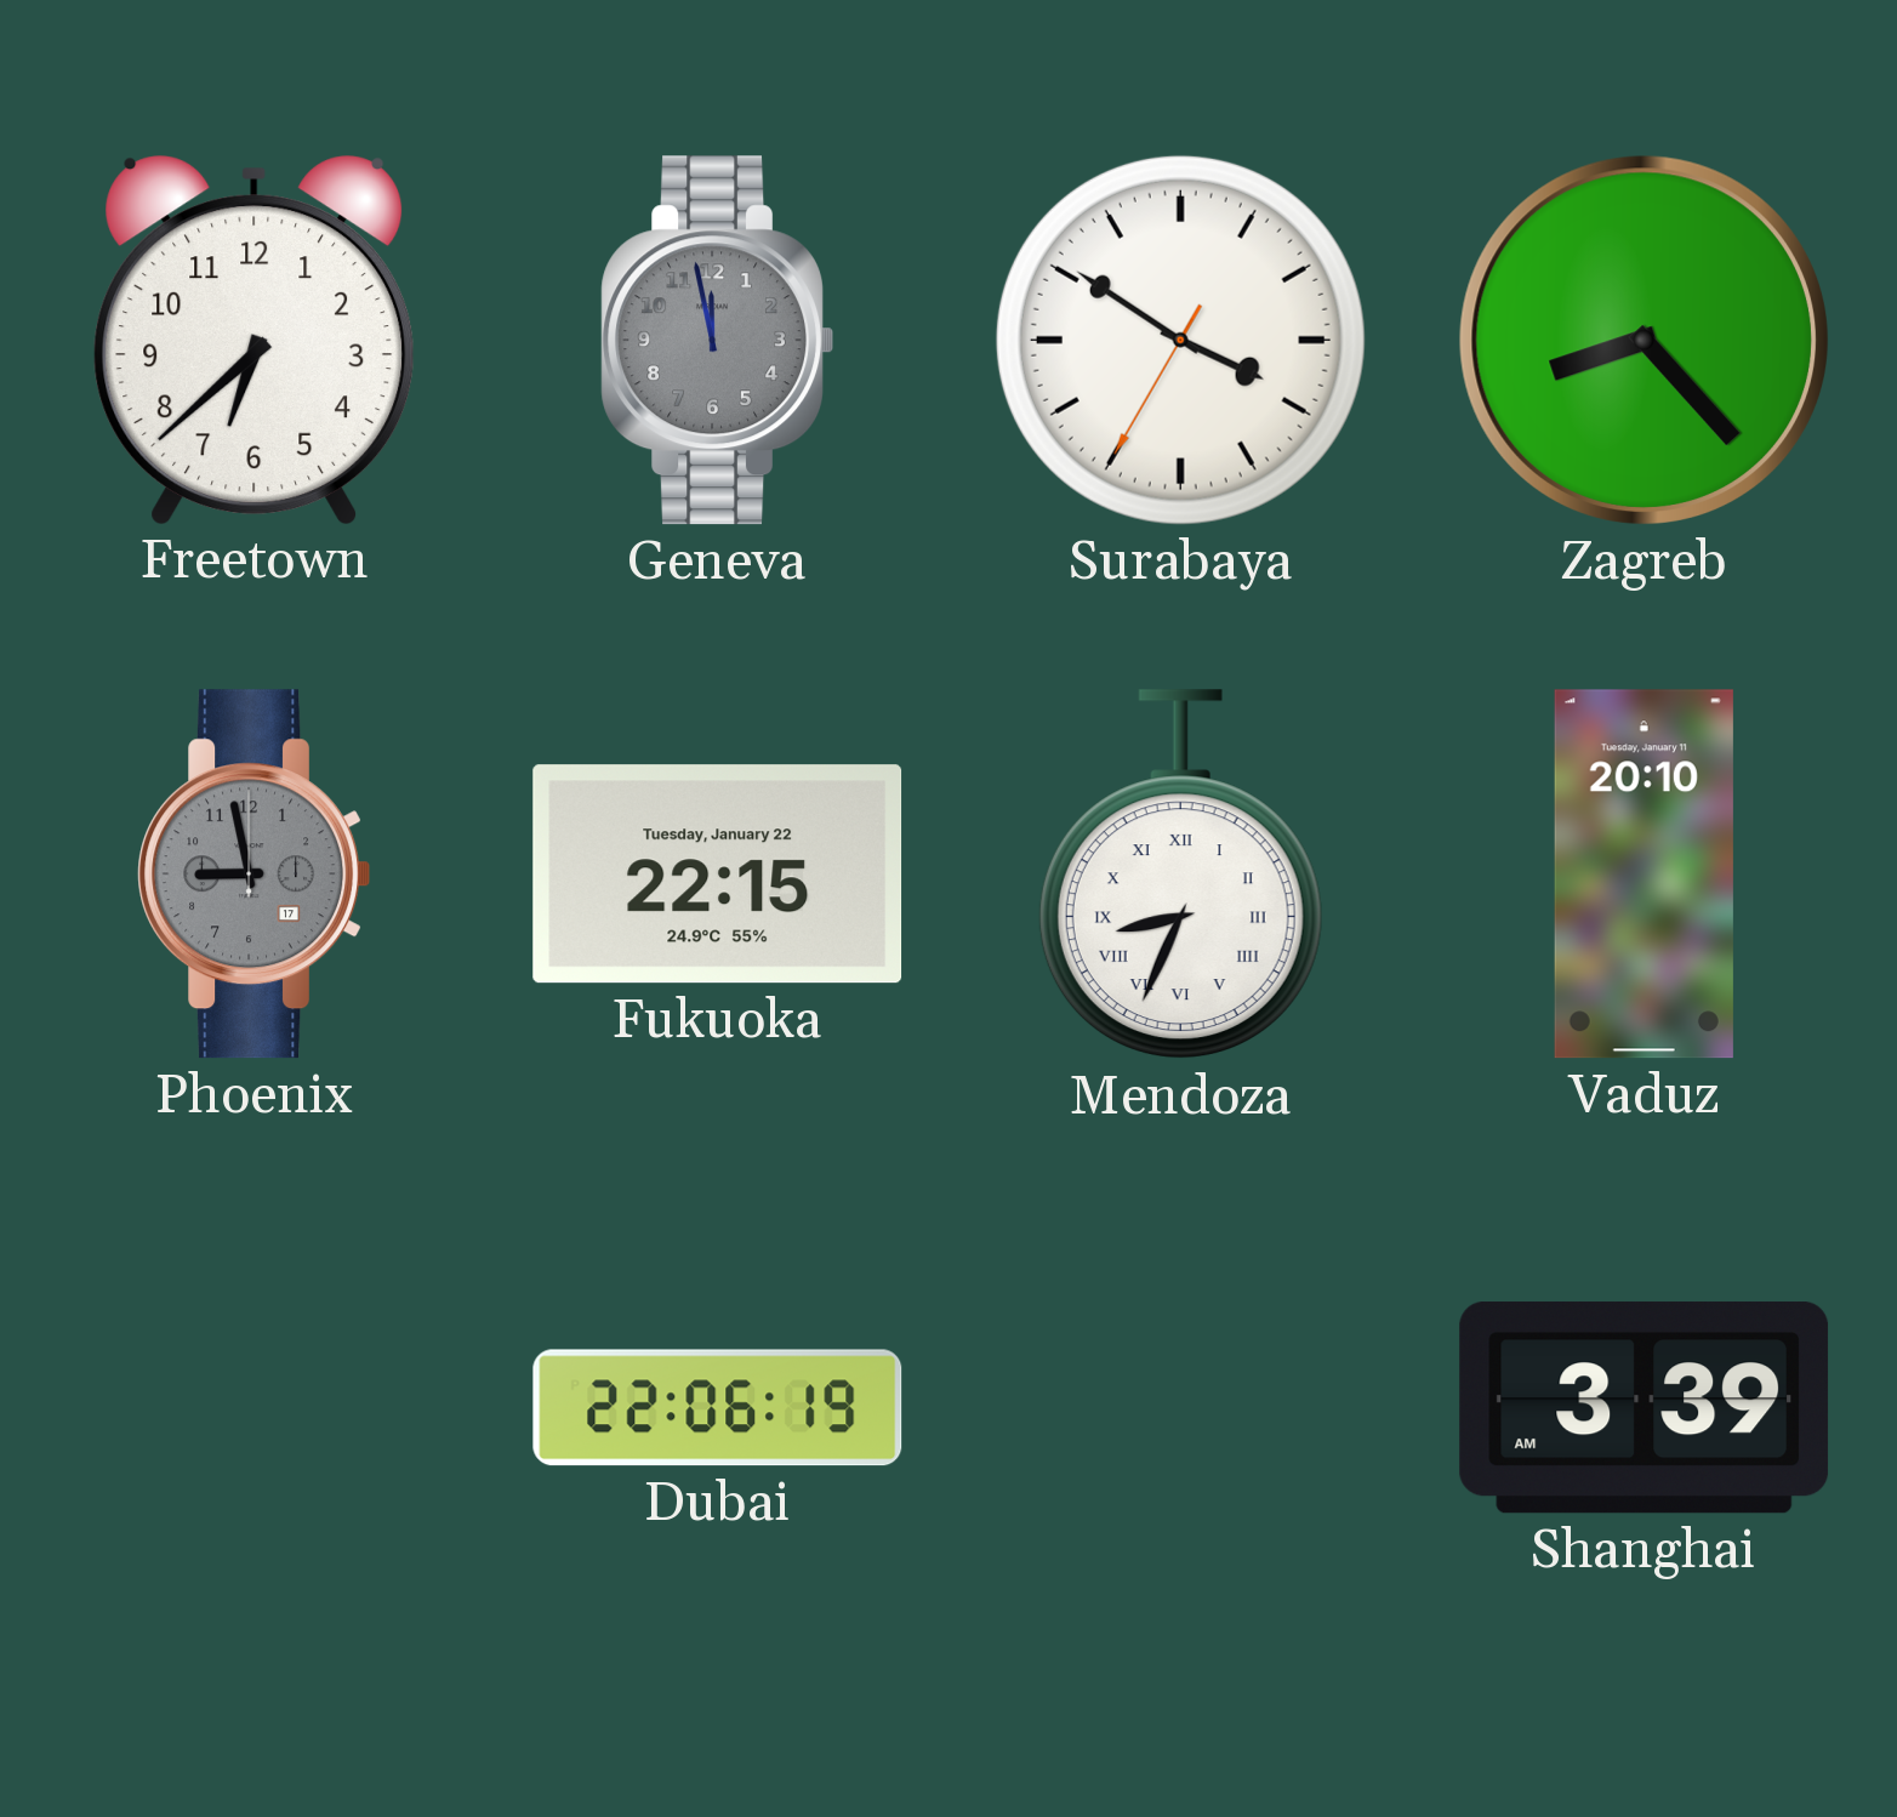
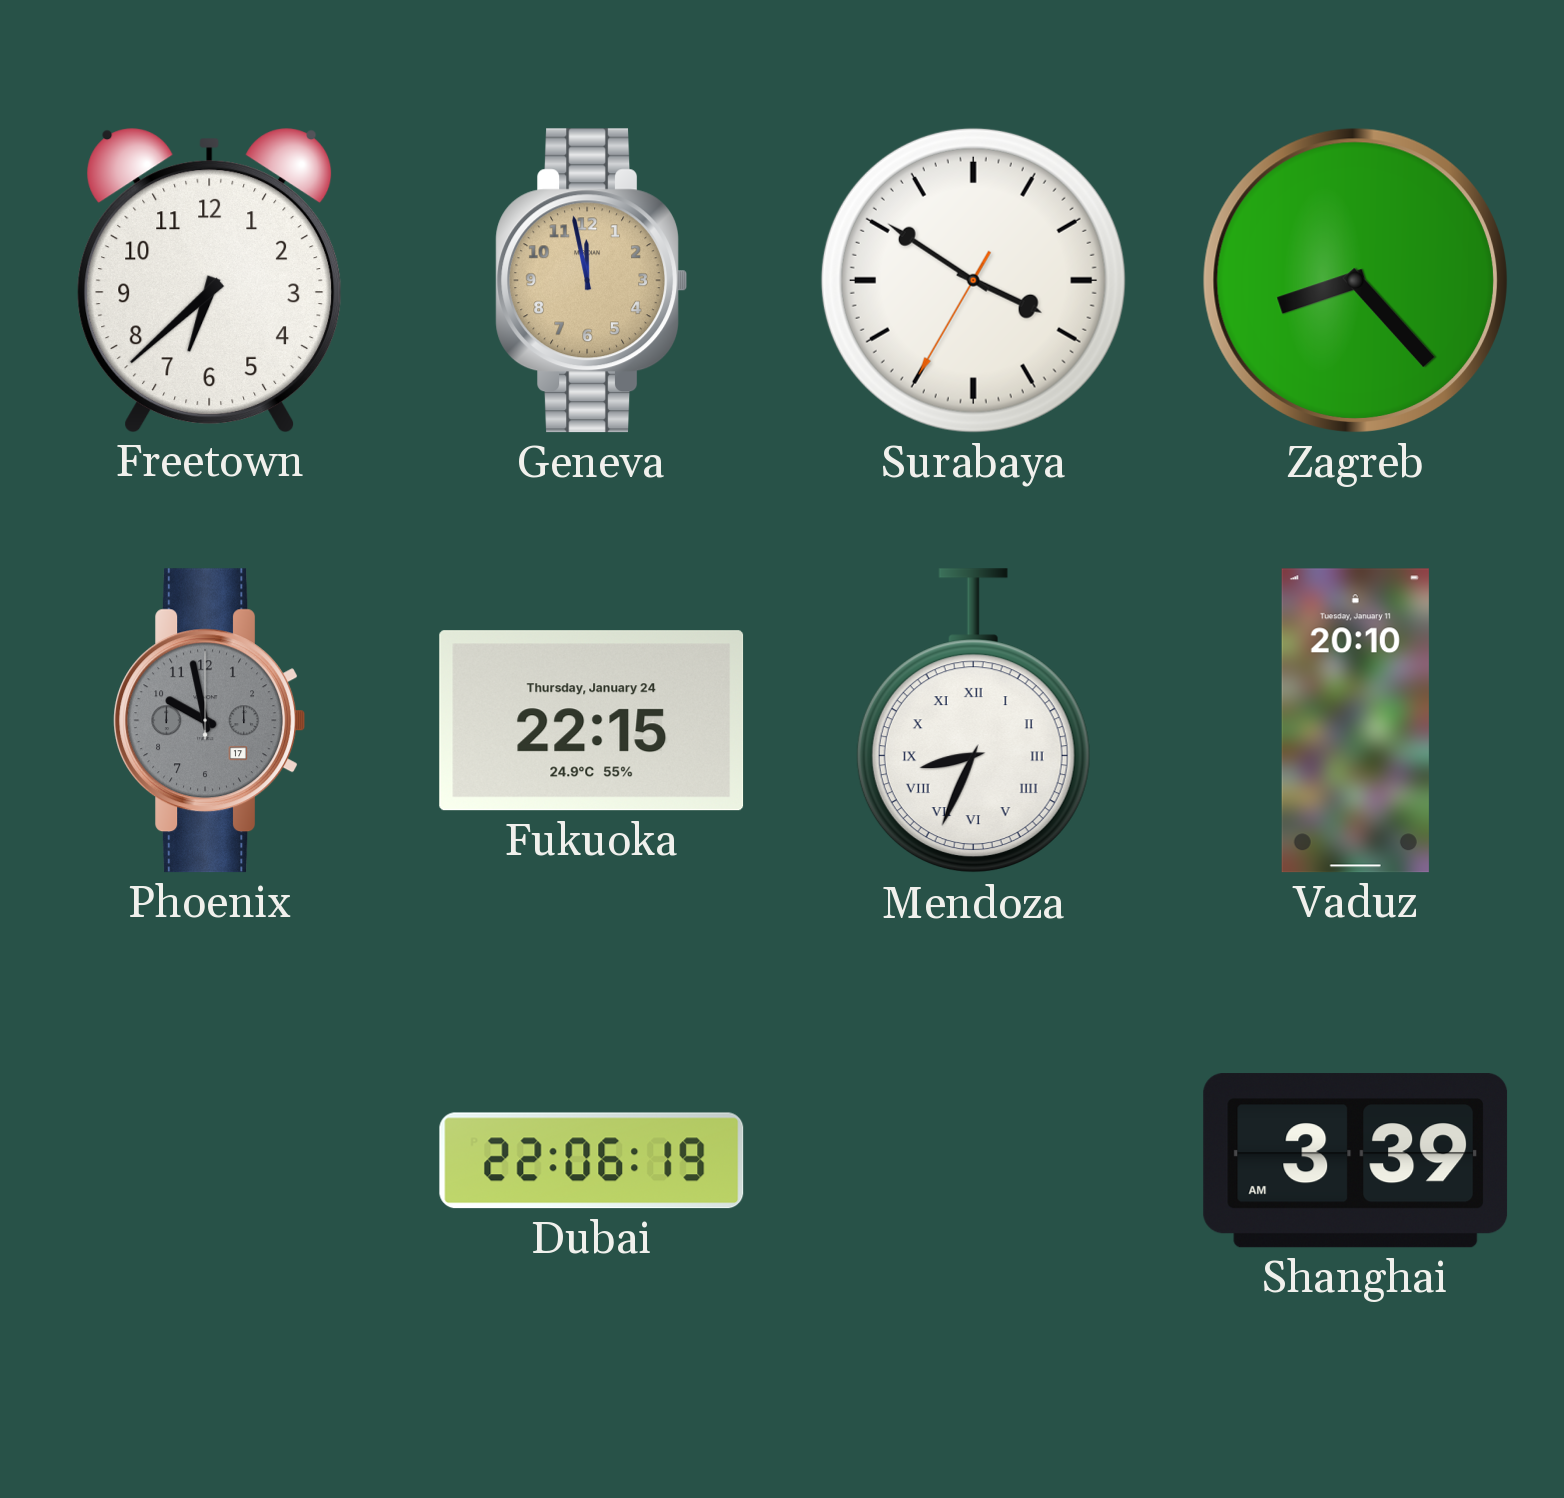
Geneva dial: grey -> champagne
Phoenix: 8:58 -> 9:58
Fukuoka date: Tuesday, January 22 -> Thursday, January 24
